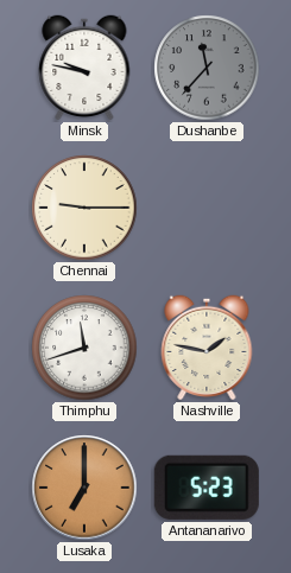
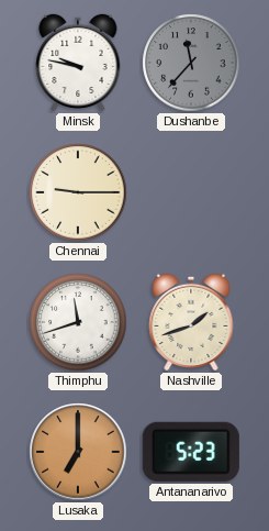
Nashville: 1:47 -> 1:42
